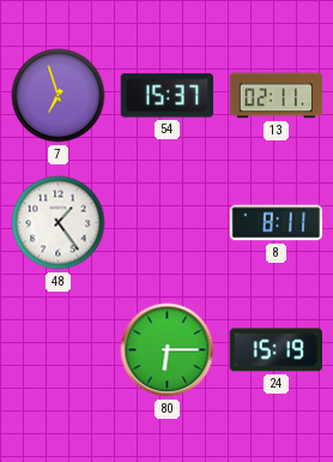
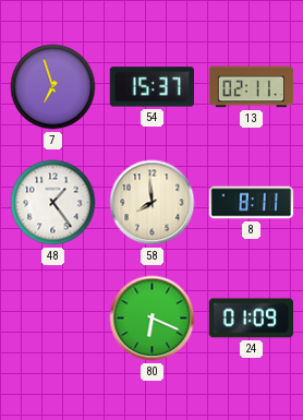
58: none -> 7:59
80: 6:15 -> 6:19
24: 15:19 -> 01:09
